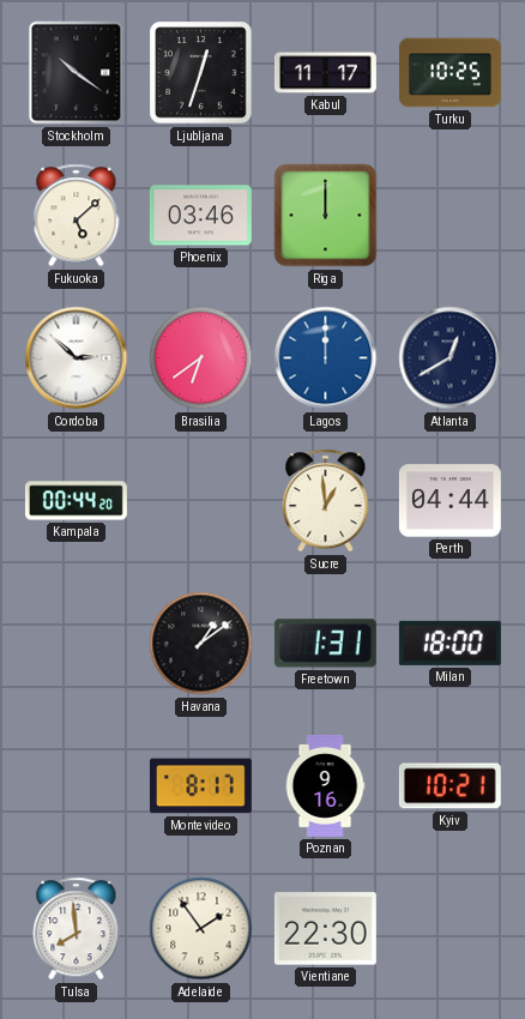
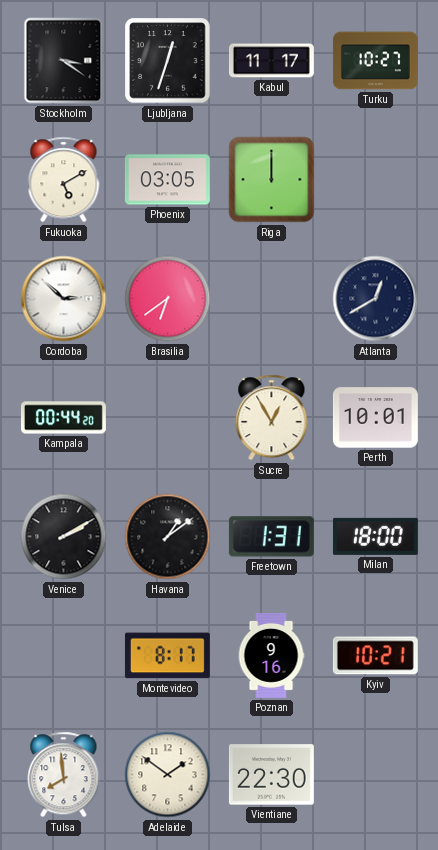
Stockholm: 10:21 -> 3:21
Turku: 10:25 -> 10:27
Fukuoka: 5:08 -> 5:10
Phoenix: 03:46 -> 03:05
Lagos: 12:00 -> none
Sucre: 12:59 -> 12:55
Perth: 04:44 -> 10:01
Venice: none -> 2:10
Adelaide: 1:54 -> 1:51
